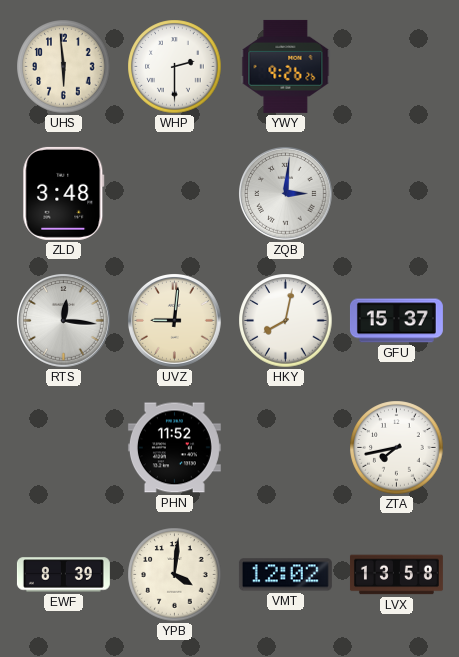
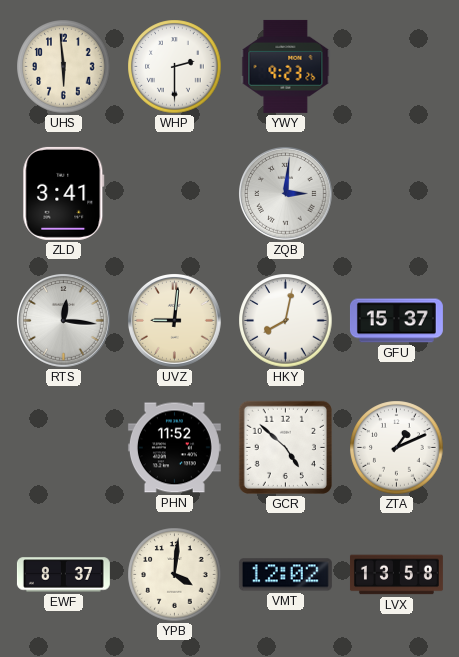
YWY: 9:26 -> 9:23
ZLD: 3:48 -> 3:41
GCR: none -> 4:52
ZTA: 7:43 -> 1:11
EWF: 8:39 -> 8:37
